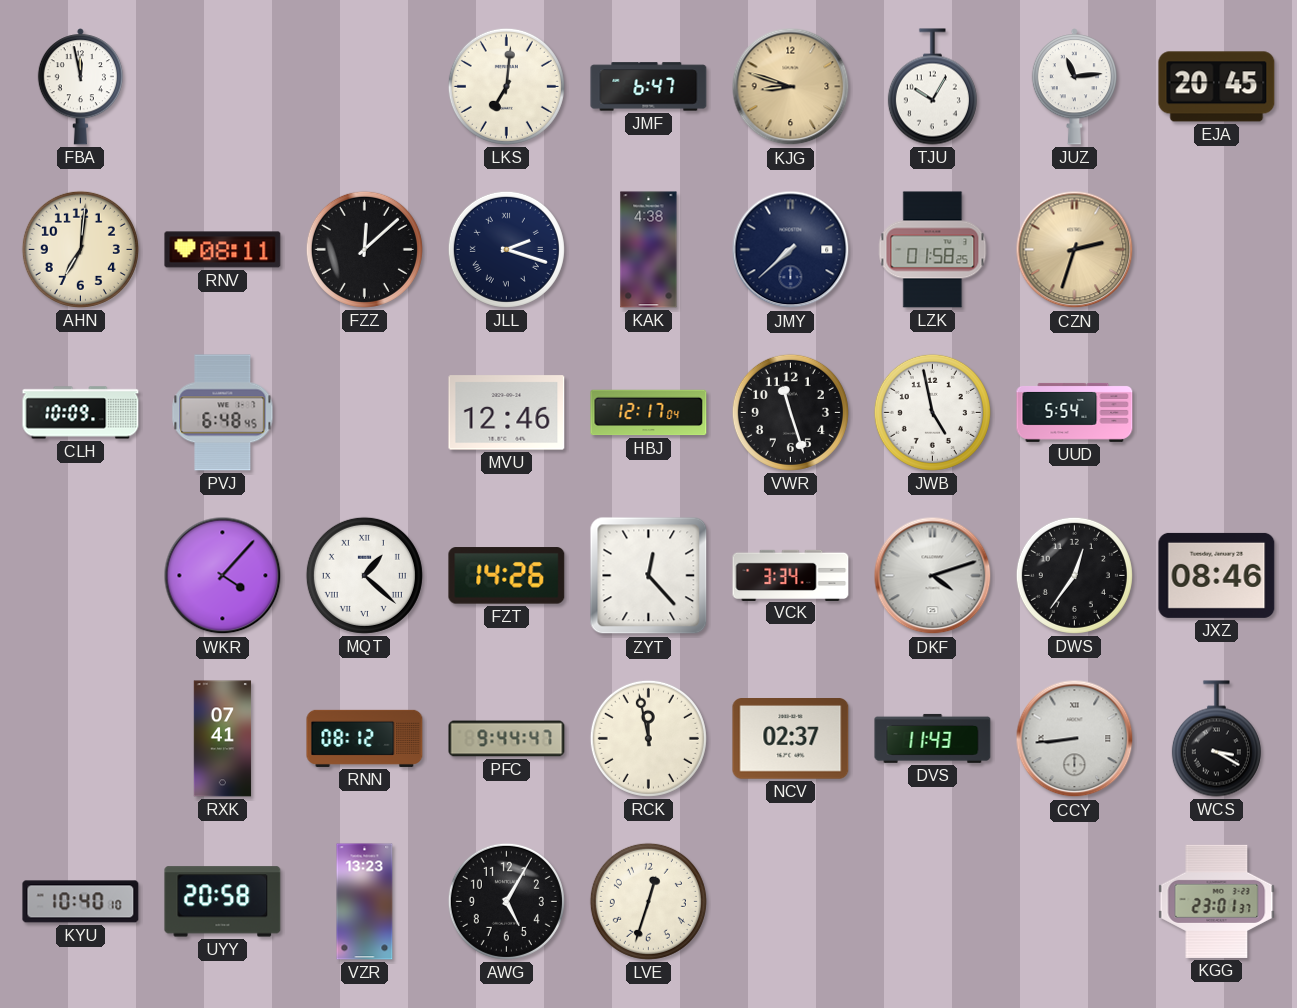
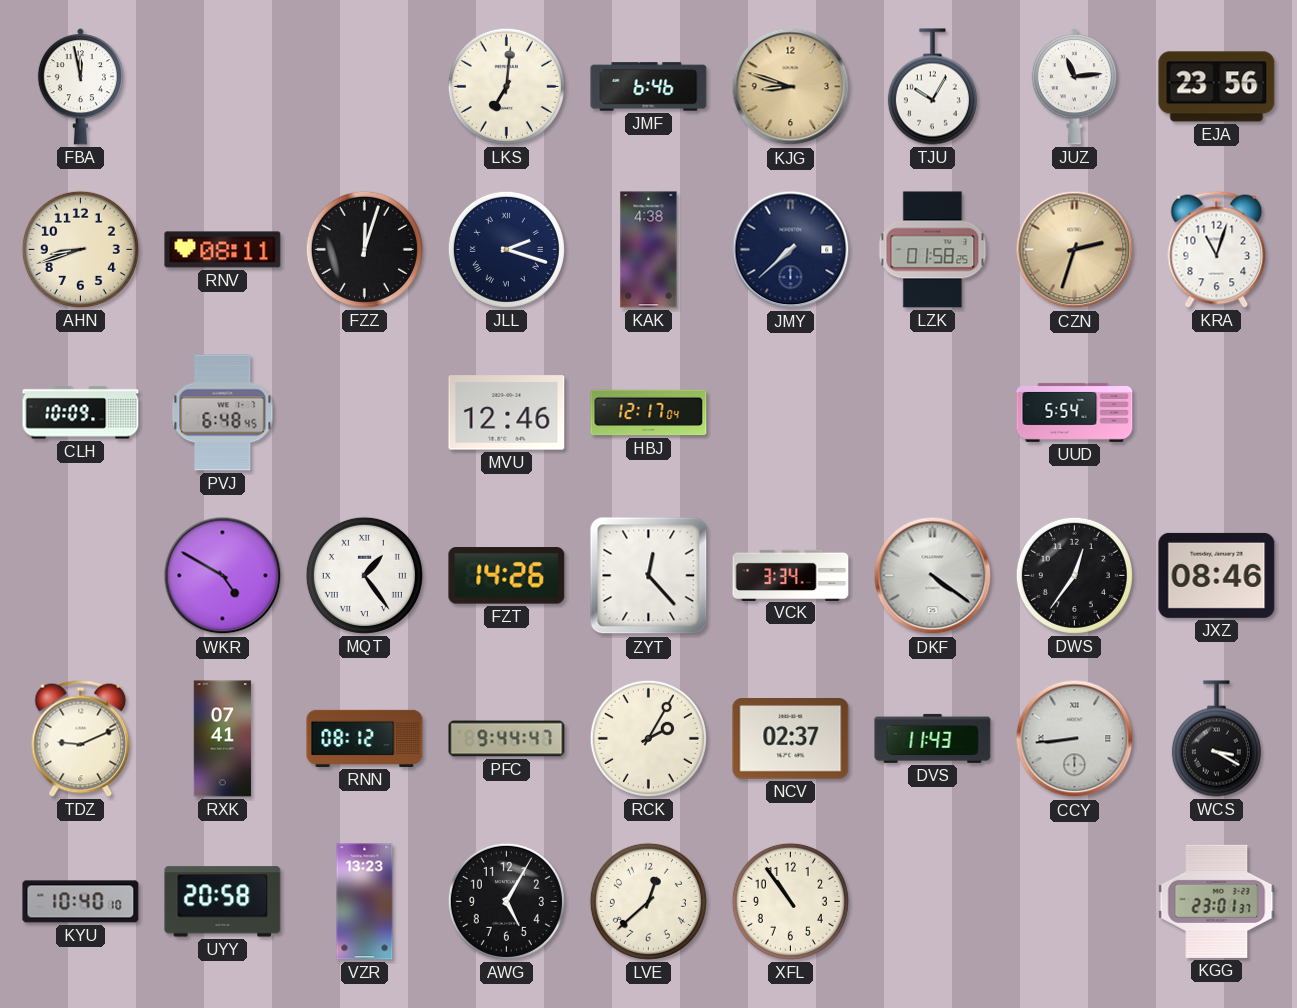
JMF: 6:47 -> 6:46
EJA: 20:45 -> 23:56
AHN: 7:01 -> 8:42
FZZ: 12:08 -> 12:03
KRA: none -> 11:03
VWR: 11:27 -> none
JWB: 4:58 -> none
WKR: 4:07 -> 4:50
MQT: 1:22 -> 1:24
DKF: 4:12 -> 4:21
TDZ: none -> 9:11
RCK: 11:58 -> 2:05
LVE: 12:33 -> 12:38
XFL: none -> 10:54
